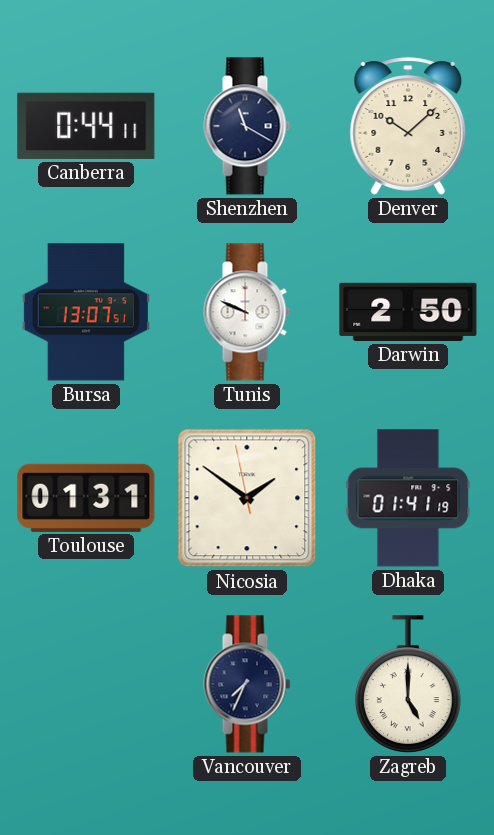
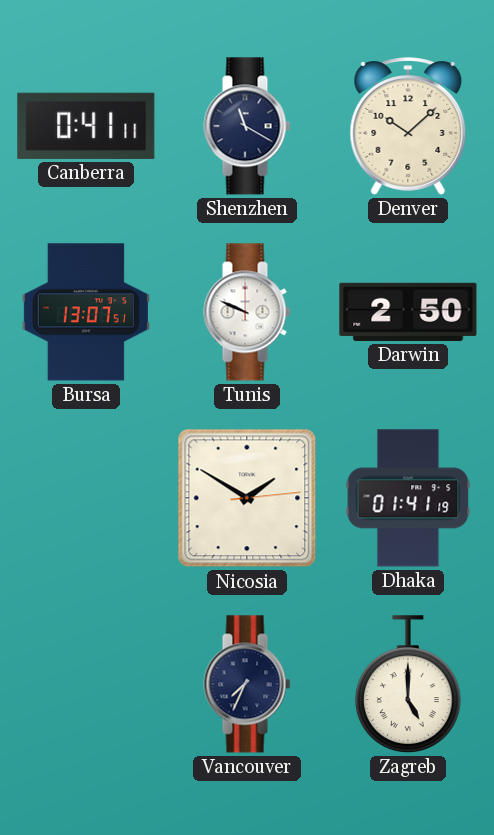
Canberra: 0:44 -> 0:41
Toulouse: 01:31 -> none
Nicosia: 1:50:58 -> 1:50:14
